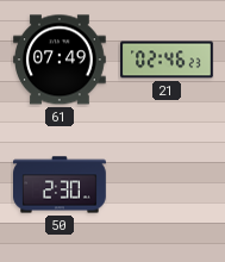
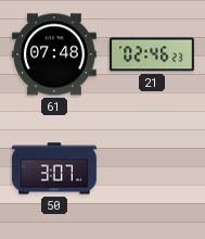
61: 07:49 -> 07:48
50: 2:30 -> 3:07
